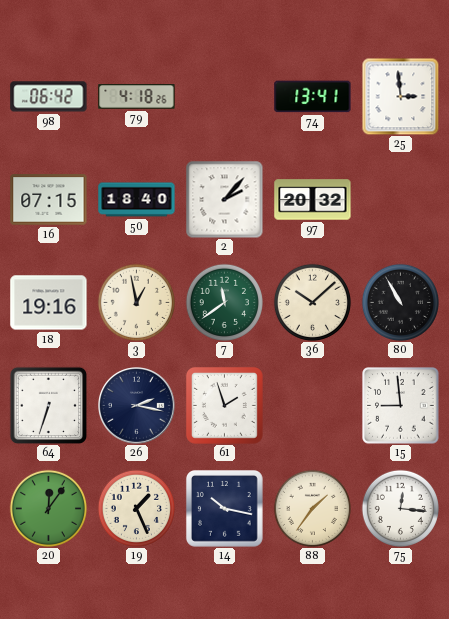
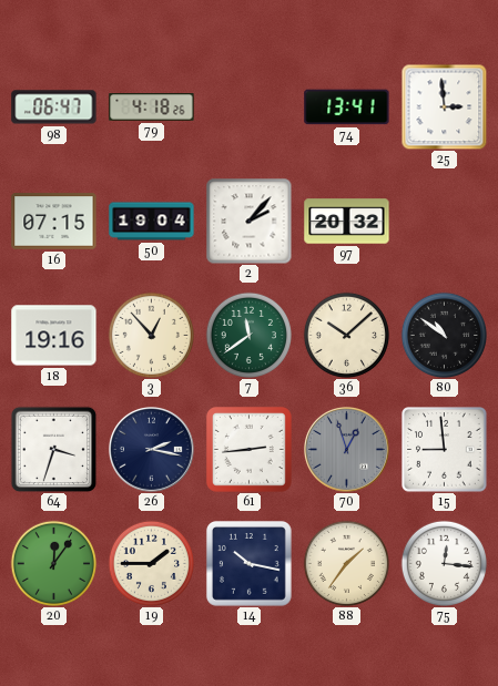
98: 06:42 -> 06:47
50: 18:40 -> 19:04
3: 12:58 -> 12:53
80: 10:55 -> 10:51
64: 6:33 -> 3:33
61: 1:57 -> 2:44
70: none -> 12:57
19: 1:26 -> 1:45
